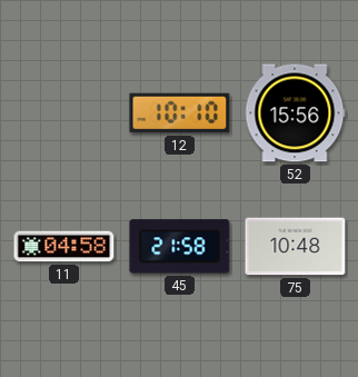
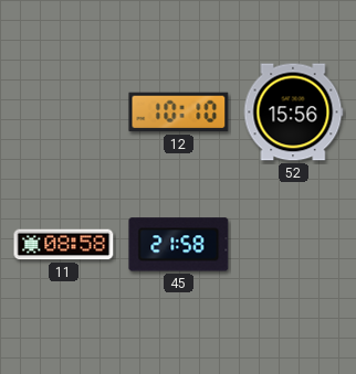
11: 04:58 -> 08:58
75: 10:48 -> none
